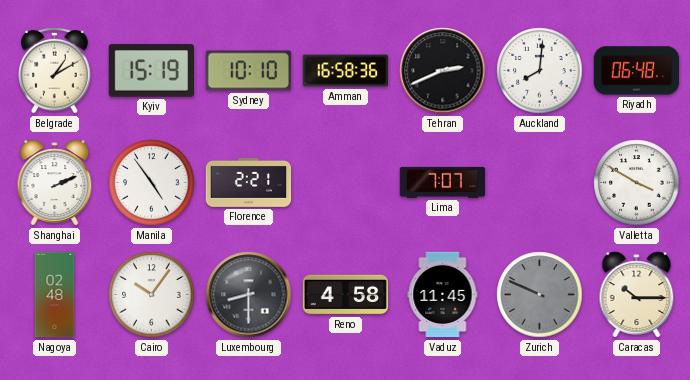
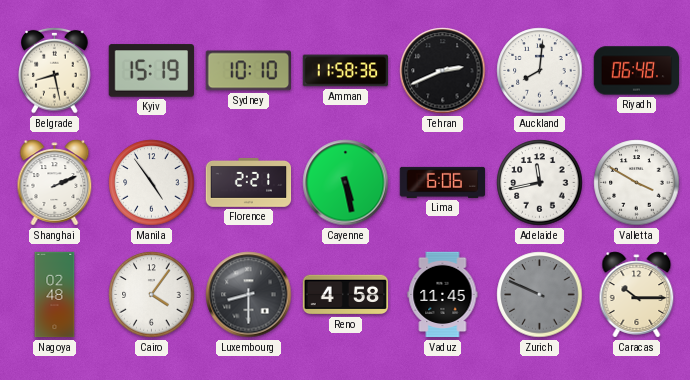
Belgrade: 1:10 -> 8:28
Amman: 16:58 -> 11:58
Cayenne: none -> 5:28
Lima: 7:07 -> 6:06
Adelaide: none -> 11:43
Cairo: 10:06 -> 4:06
